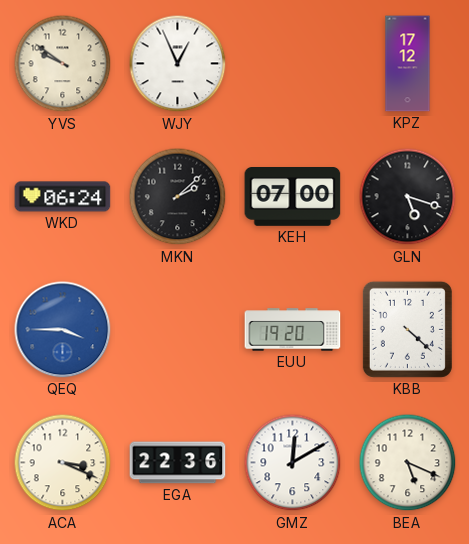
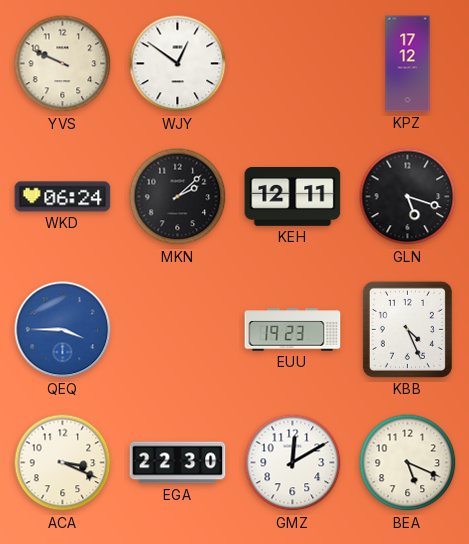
YVS: 9:51 -> 9:49
WJY: 12:56 -> 12:51
KEH: 07:00 -> 12:11
EUU: 19:20 -> 19:23
KBB: 4:22 -> 4:26
EGA: 22:36 -> 22:30
